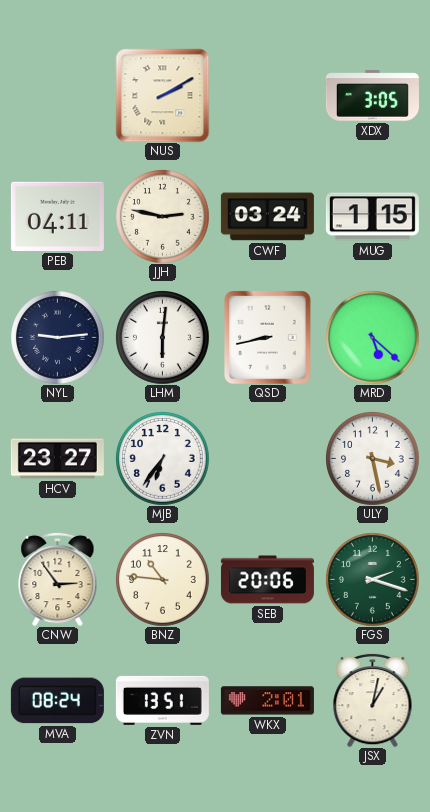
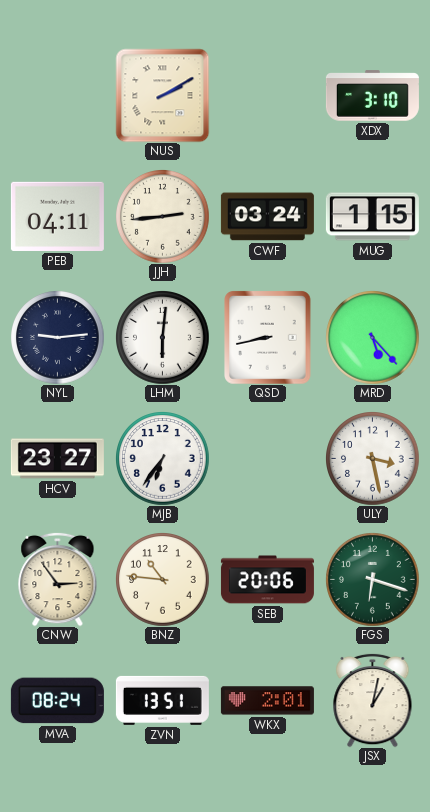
XDX: 3:05 -> 3:10
JJH: 2:47 -> 2:44
MRD: 5:22 -> 5:23
FGS: 2:18 -> 6:18
